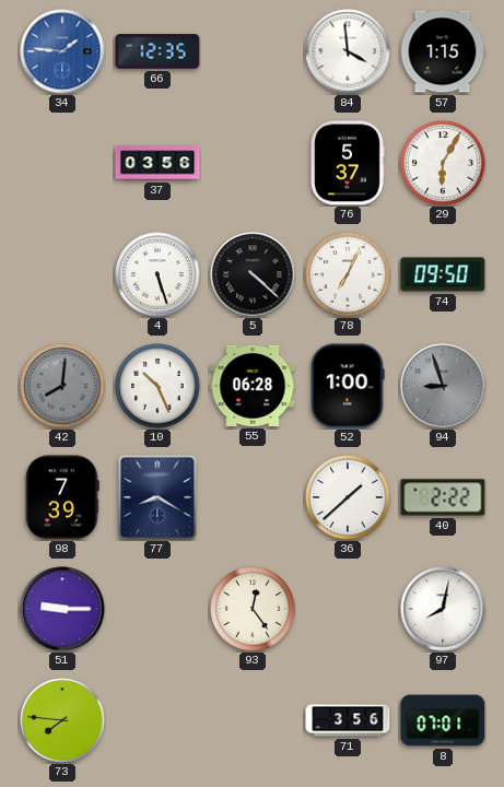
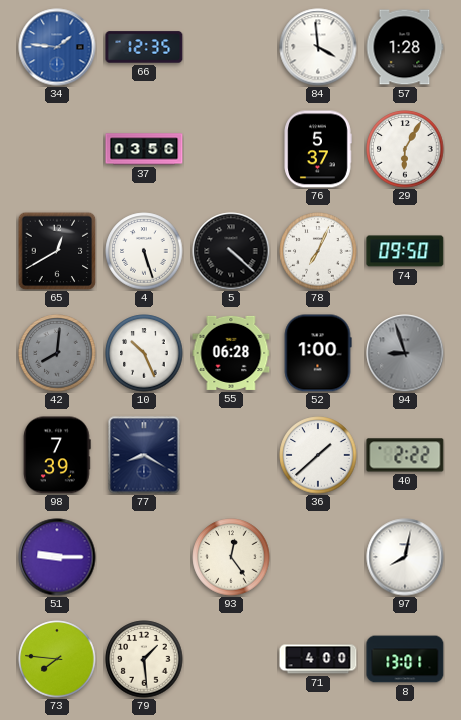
57: 1:15 -> 1:28
65: none -> 12:40
79: none -> 1:29
71: 3:56 -> 4:00
8: 07:01 -> 13:01
